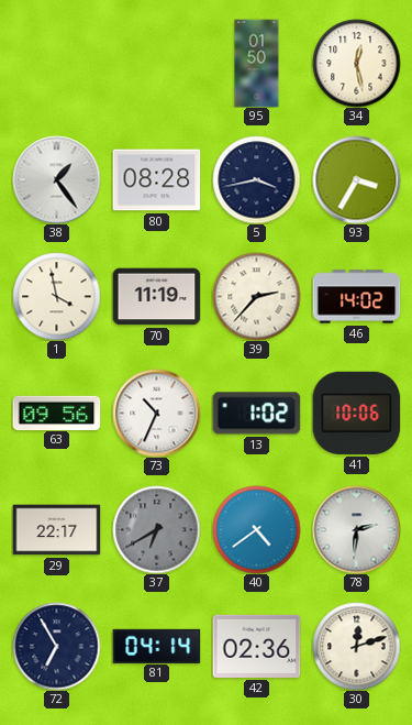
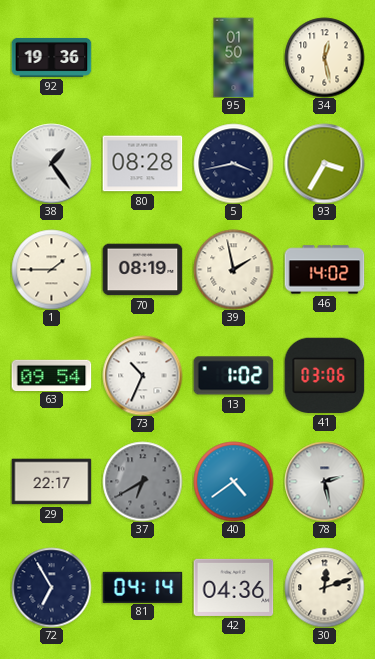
92: none -> 19:36
1: 3:58 -> 1:45
70: 11:19 -> 08:19
39: 2:37 -> 1:58
63: 09:56 -> 09:54
41: 10:06 -> 03:06
78: 2:31 -> 2:28
42: 02:36 -> 04:36
